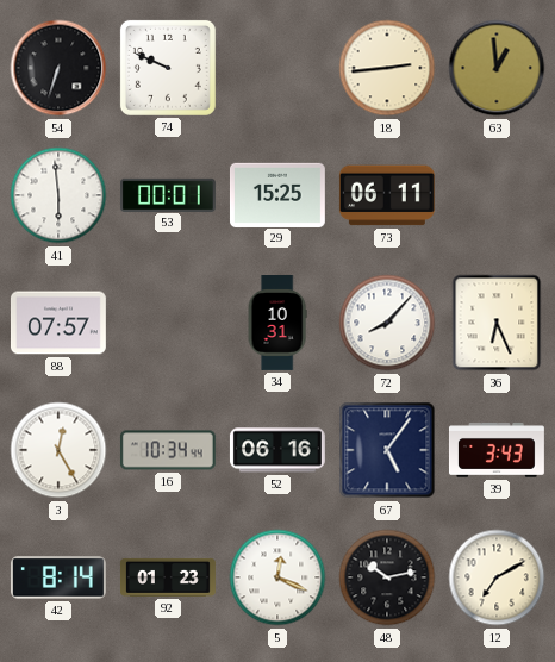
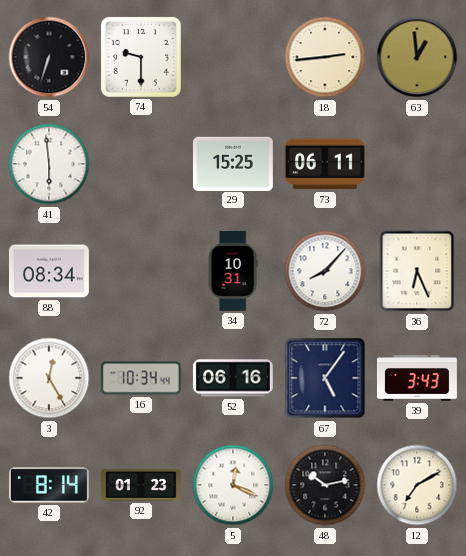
74: 9:49 -> 9:30
53: 00:01 -> none
88: 07:57 -> 08:34
